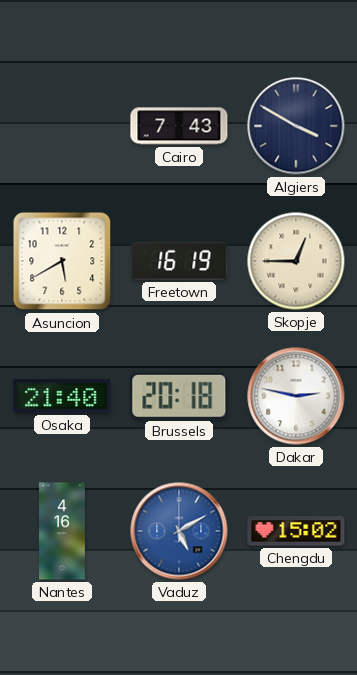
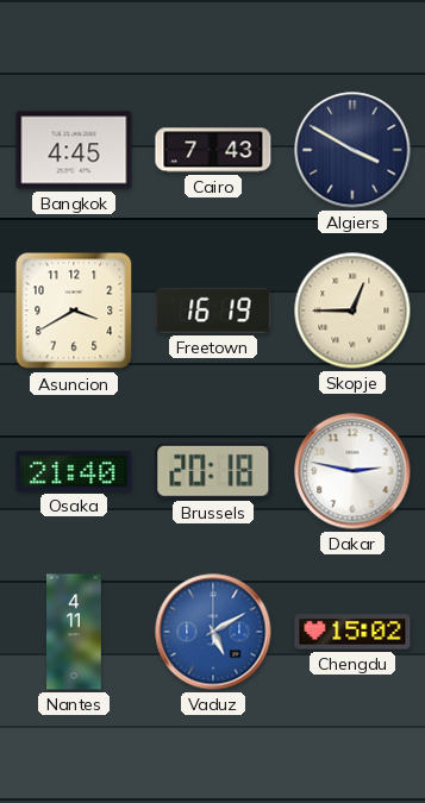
Bangkok: none -> 4:45
Asuncion: 5:40 -> 3:40
Nantes: 4:16 -> 4:11
